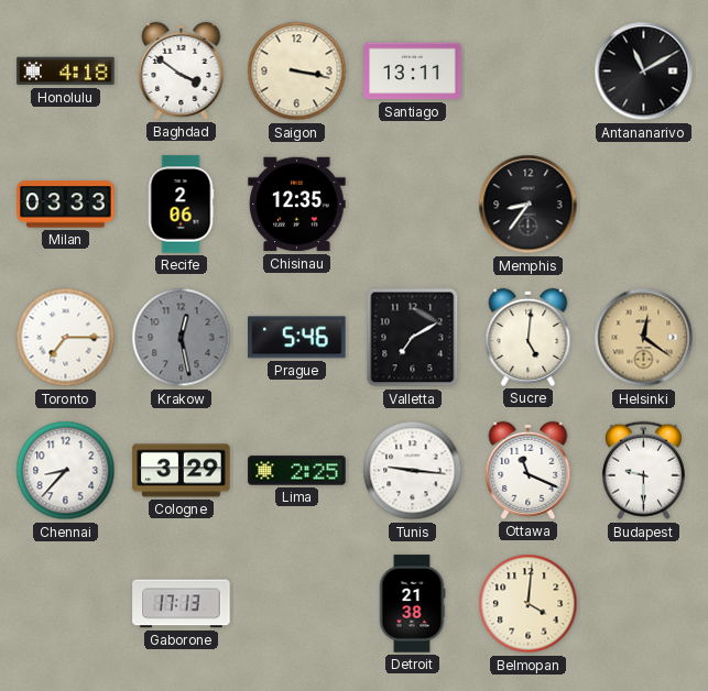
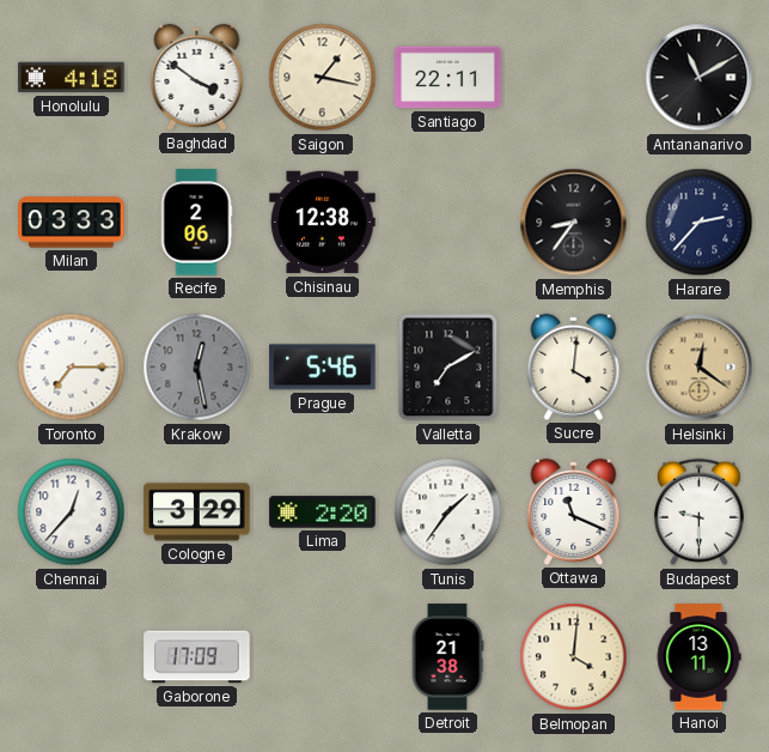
Saigon: 3:17 -> 1:17
Santiago: 13:11 -> 22:11
Chisinau: 12:35 -> 12:38
Harare: none -> 2:37
Sucre: 5:01 -> 4:01
Chennai: 8:37 -> 12:37
Lima: 2:25 -> 2:20
Tunis: 9:16 -> 1:36
Gaborone: 17:13 -> 17:09
Hanoi: none -> 13:11
